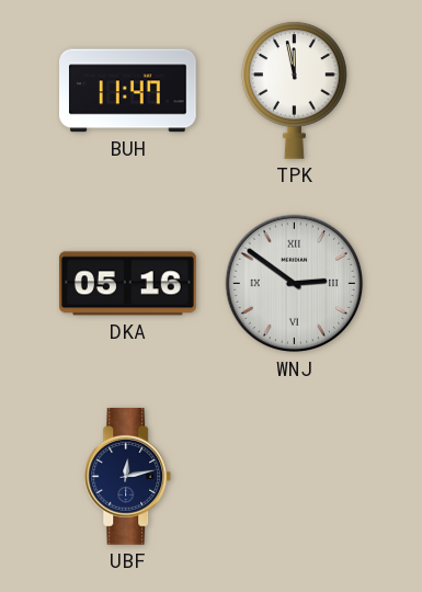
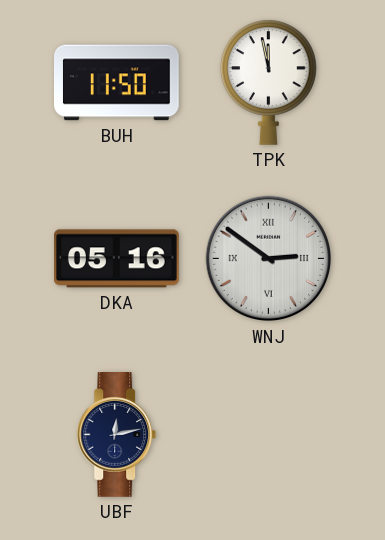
BUH: 11:47 -> 11:50
